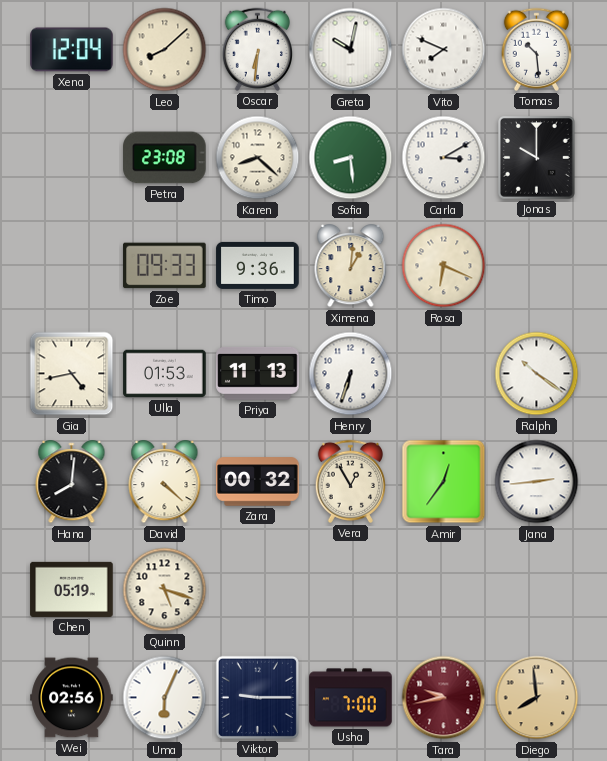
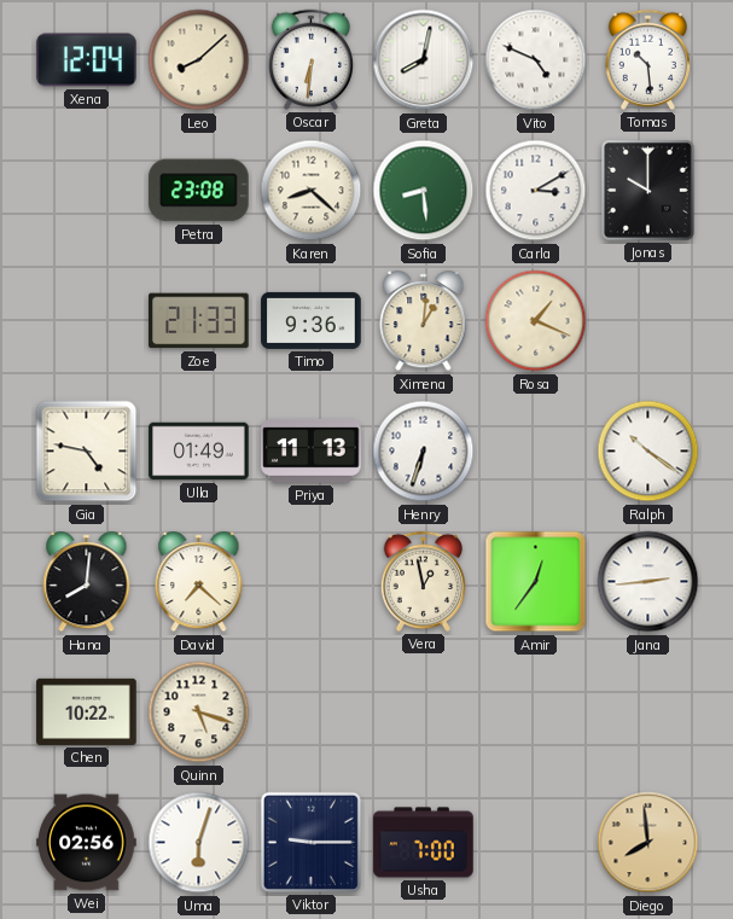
Greta: 10:02 -> 8:02
Vito: 7:49 -> 4:49
Zoe: 09:33 -> 21:33
Rosa: 6:19 -> 1:19
Gia: 4:43 -> 4:47
Ulla: 01:53 -> 01:49
David: 4:22 -> 7:22
Zara: 00:32 -> none
Vera: 12:55 -> 12:58
Chen: 05:19 -> 10:22
Uma: 6:04 -> 6:03
Tara: 9:43 -> none
